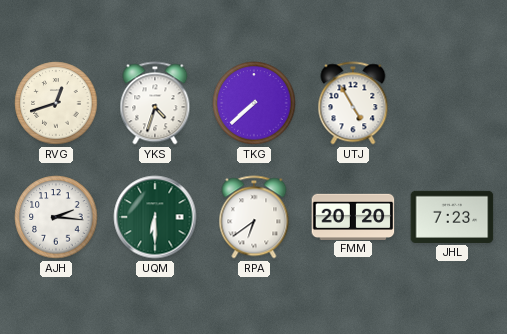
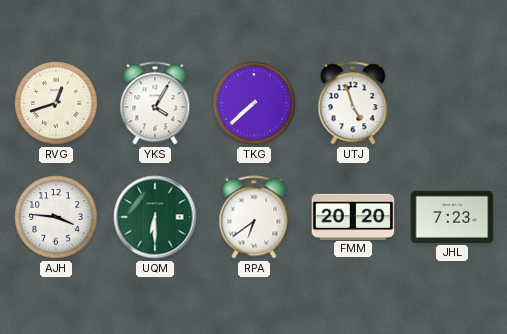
YKS: 4:33 -> 4:05
UTJ: 4:55 -> 4:57
AJH: 2:16 -> 3:46
